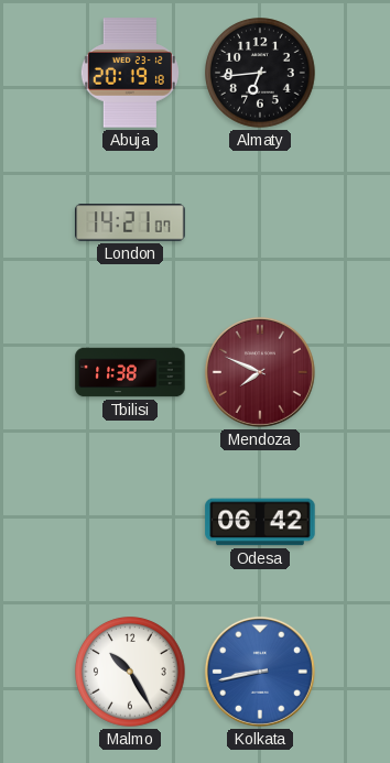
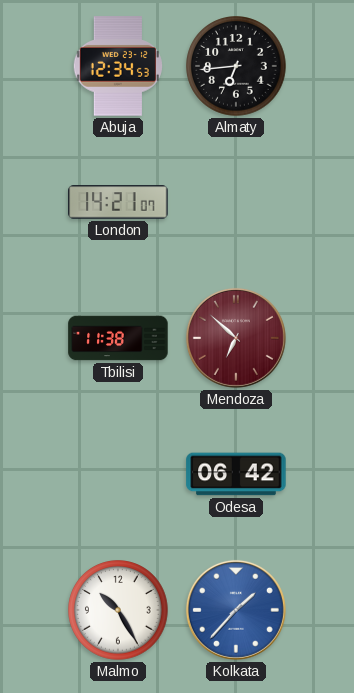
Abuja: 20:19 -> 12:34
Mendoza: 7:49 -> 6:52
Kolkata: 8:43 -> 1:37
